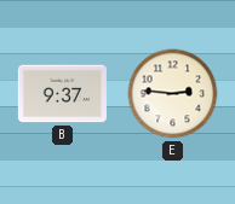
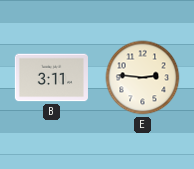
B: 9:37 -> 3:11
